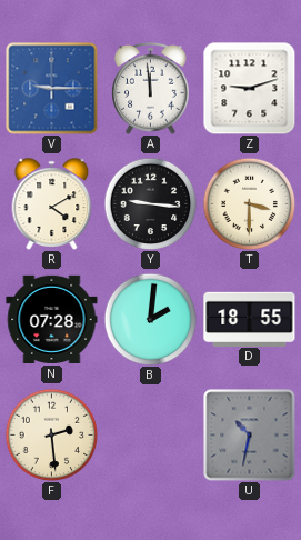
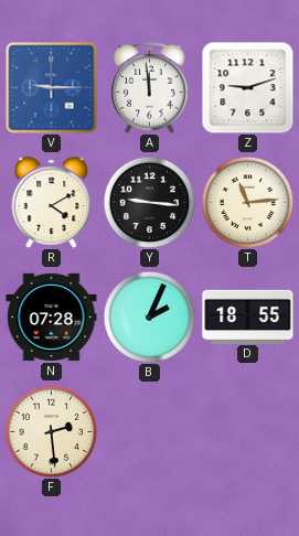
T: 3:30 -> 11:14
B: 2:01 -> 2:04
U: 10:32 -> none
